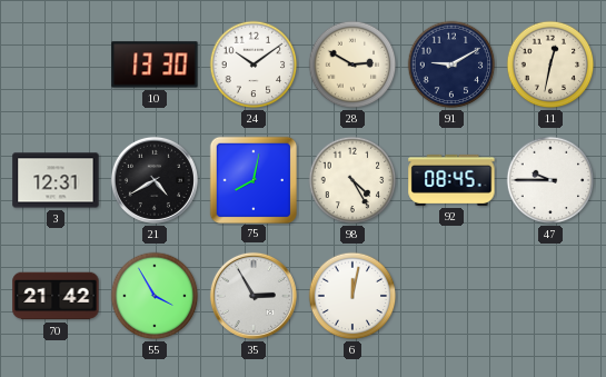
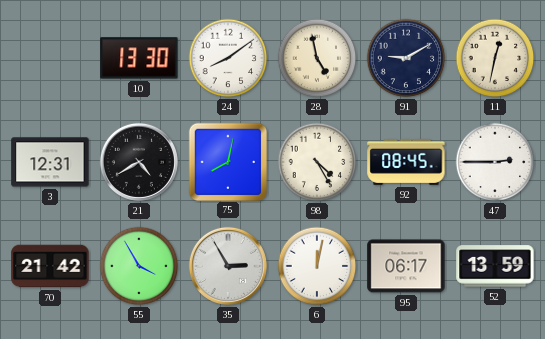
24: 10:09 -> 8:09
28: 2:50 -> 4:58
47: 9:45 -> 2:45
95: none -> 06:17
52: none -> 13:59
